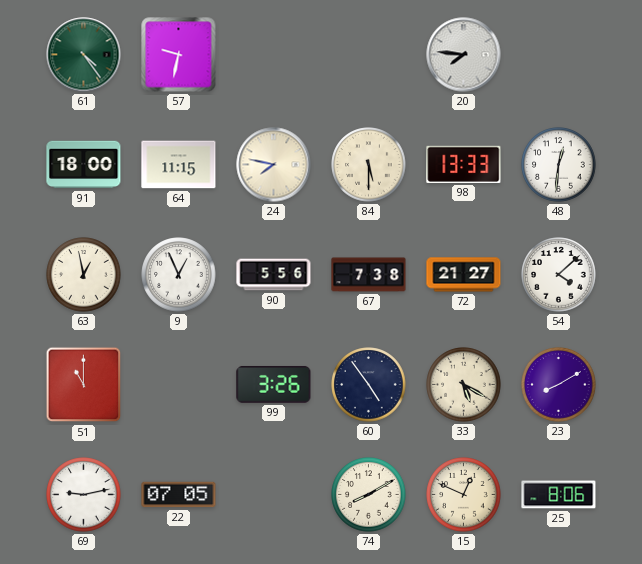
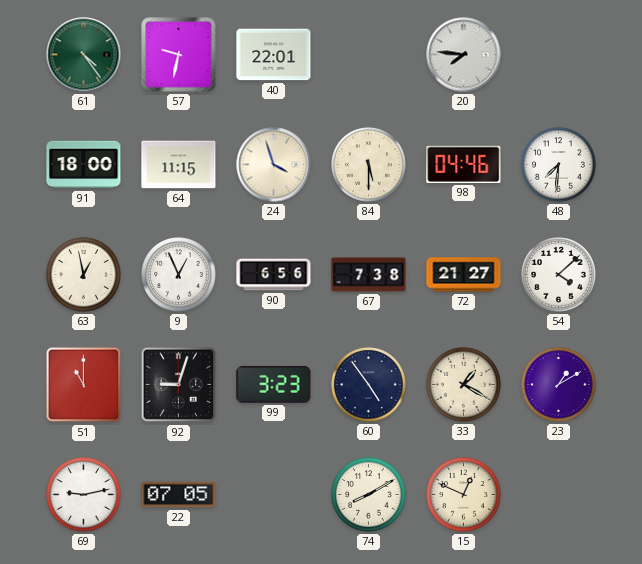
40: none -> 22:01
24: 7:47 -> 3:57
98: 13:33 -> 04:46
48: 12:31 -> 7:31
90: 5:56 -> 6:56
92: none -> 9:03
99: 3:26 -> 3:23
33: 5:20 -> 1:20
23: 8:10 -> 1:10
25: 8:06 -> none
